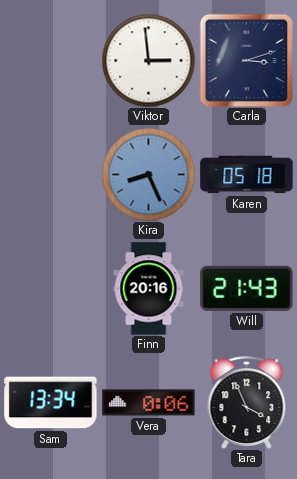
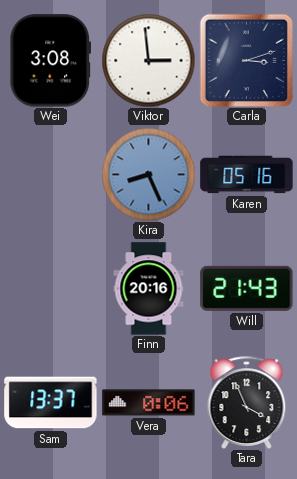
Wei: none -> 3:08
Karen: 05:18 -> 05:16
Sam: 13:34 -> 13:37
